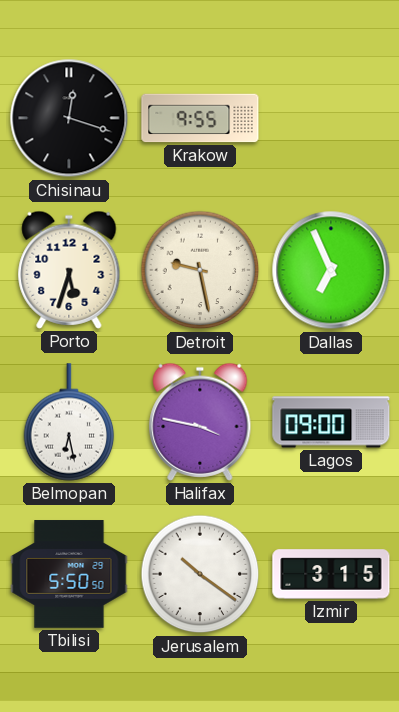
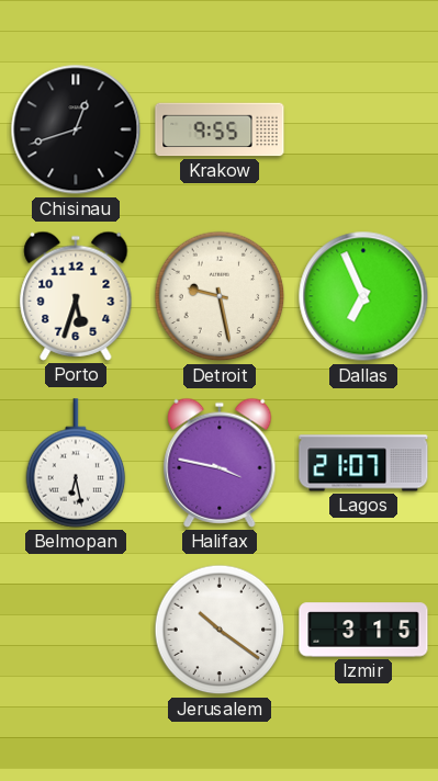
Chisinau: 12:18 -> 12:42
Lagos: 09:00 -> 21:07
Tbilisi: 5:50 -> none
